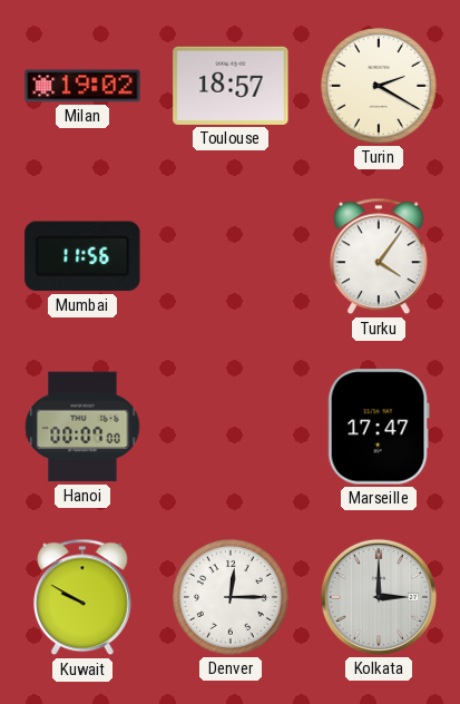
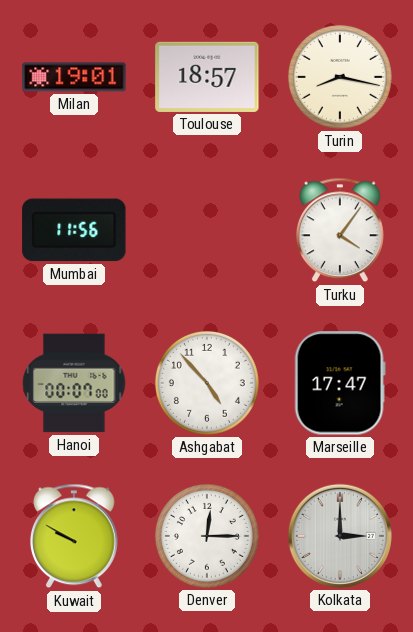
Milan: 19:02 -> 19:01
Turin: 2:20 -> 8:17
Ashgabat: none -> 4:53
